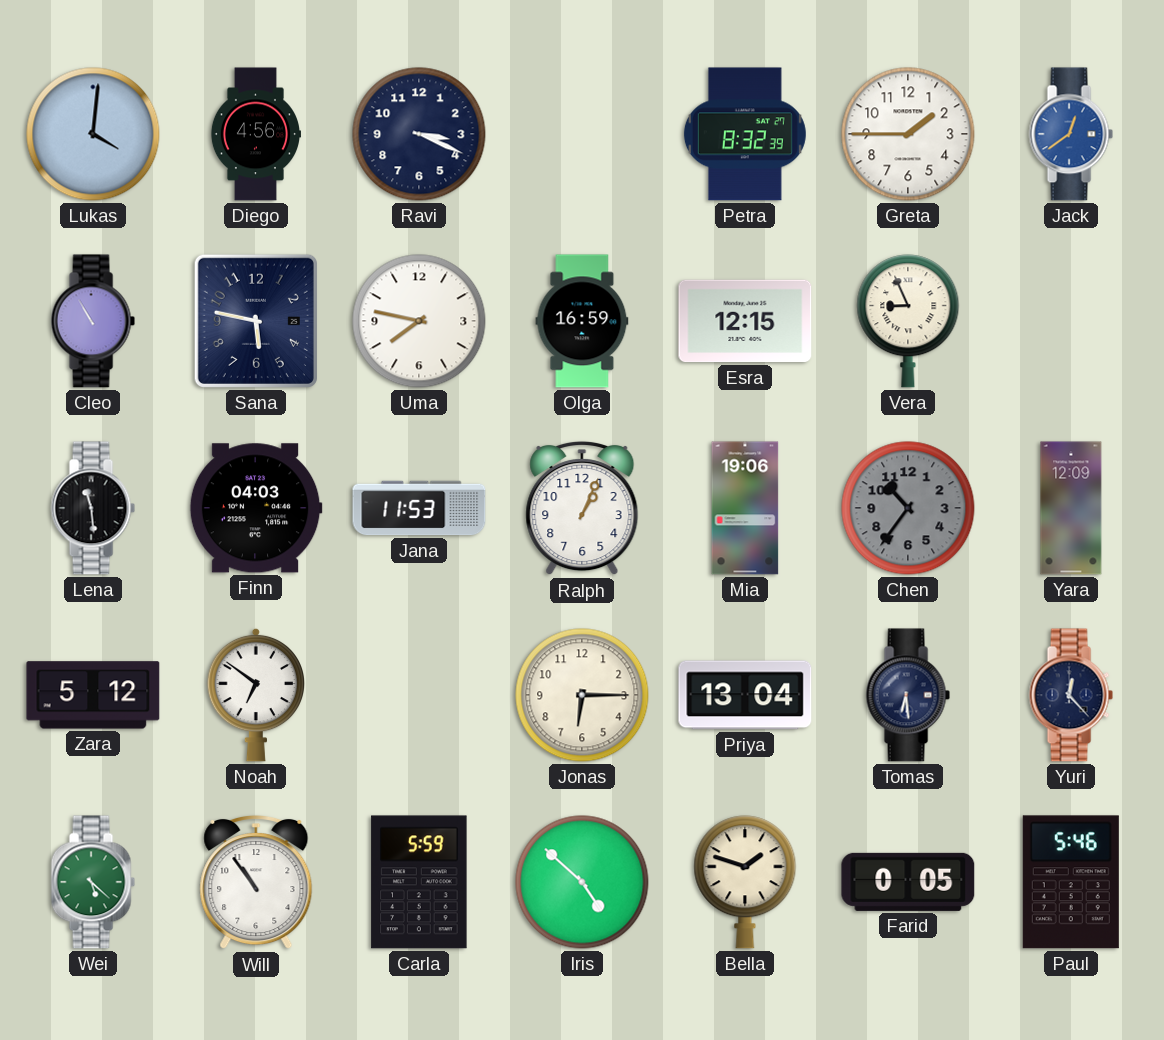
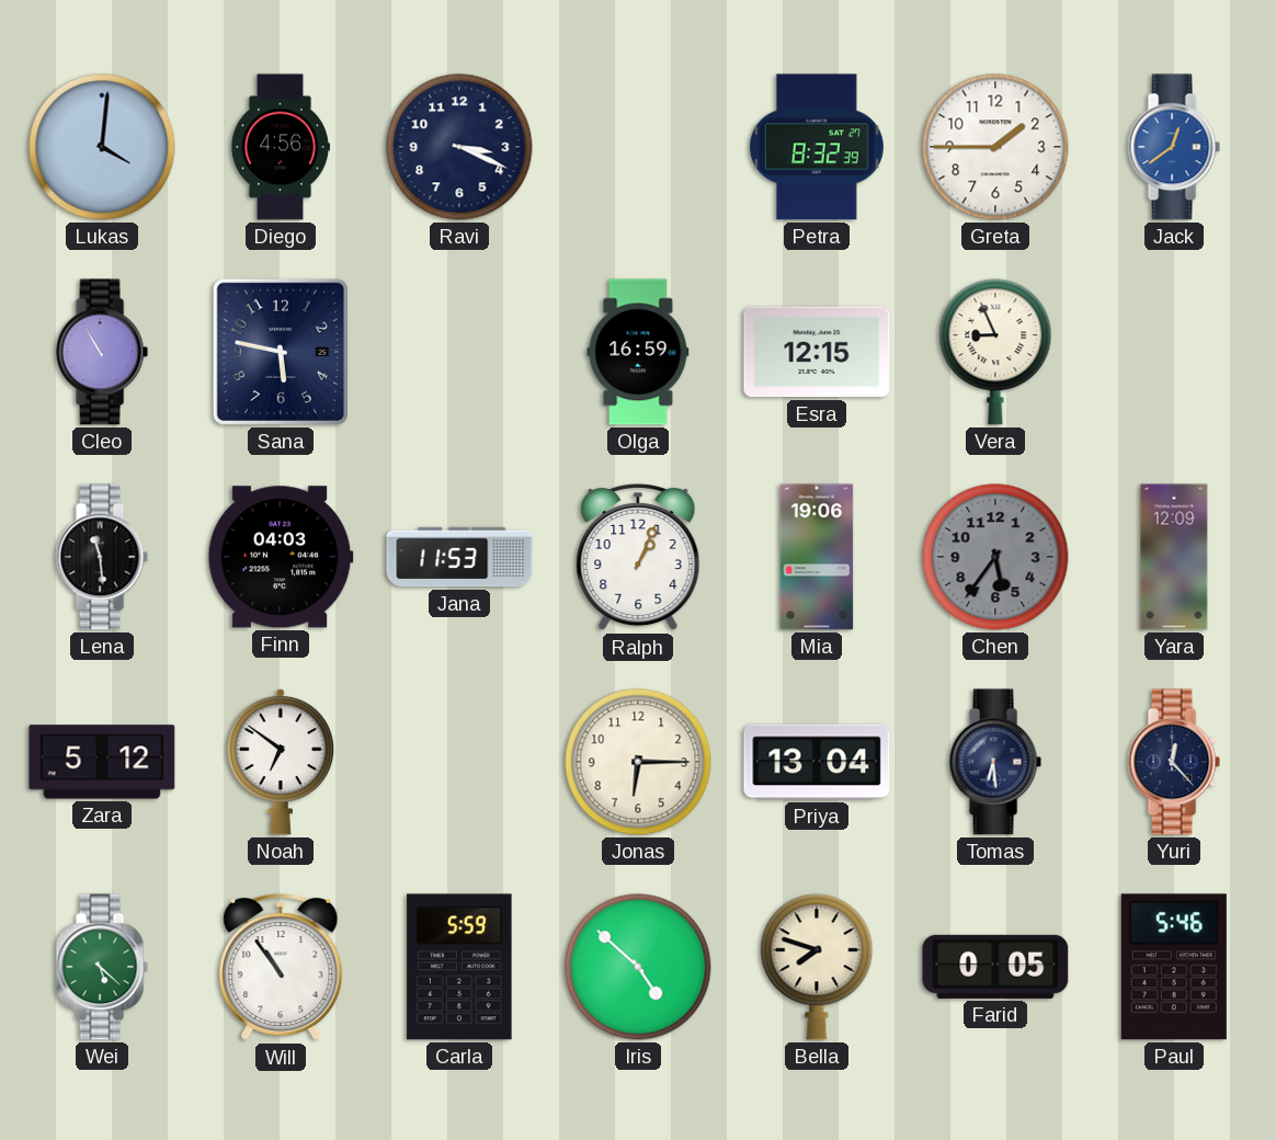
Uma: 7:47 -> none
Chen: 10:36 -> 5:36
Bella: 1:48 -> 7:48
